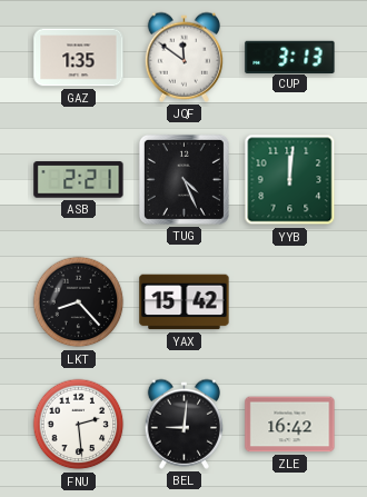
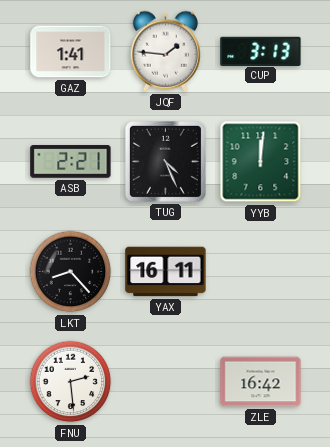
GAZ: 1:35 -> 1:41
JQF: 11:51 -> 1:46
YAX: 15:42 -> 16:11
BEL: 9:01 -> none
